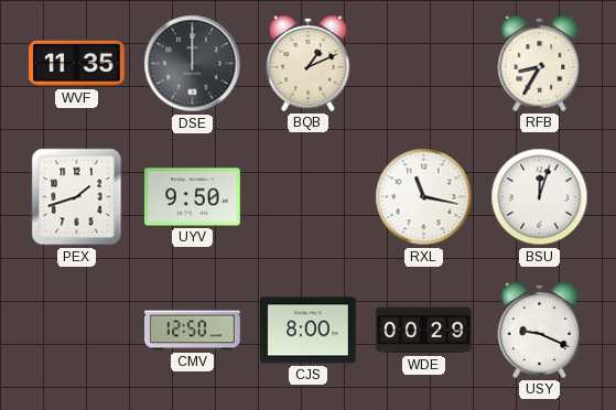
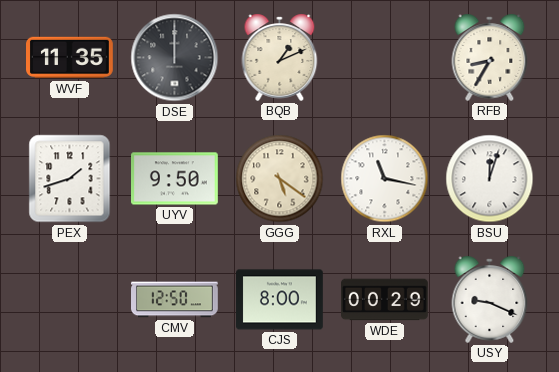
GGG: none -> 5:21
